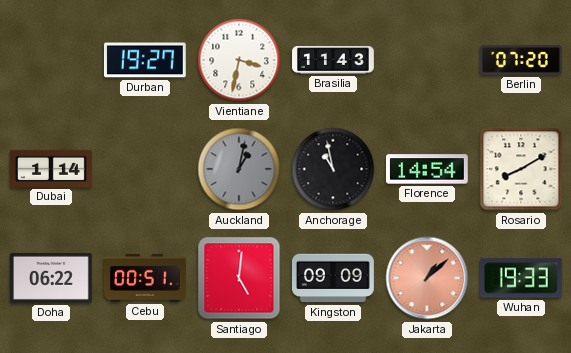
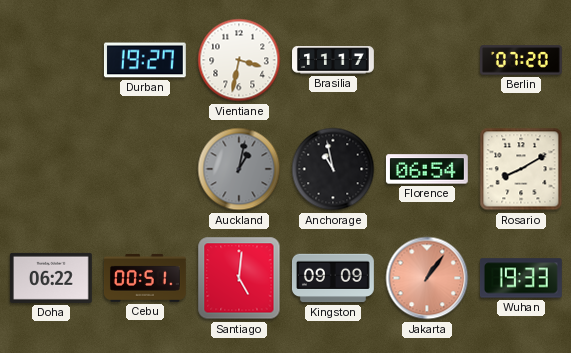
Brasilia: 11:43 -> 11:17
Dubai: 1:14 -> none
Florence: 14:54 -> 06:54
Jakarta: 1:08 -> 1:06
